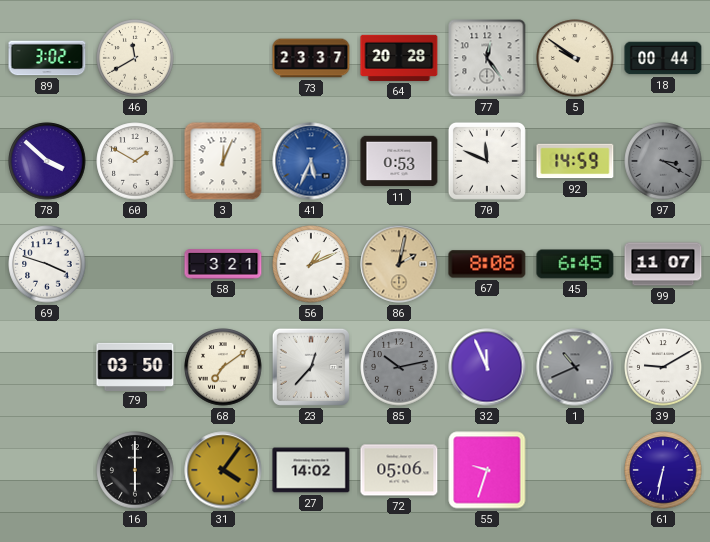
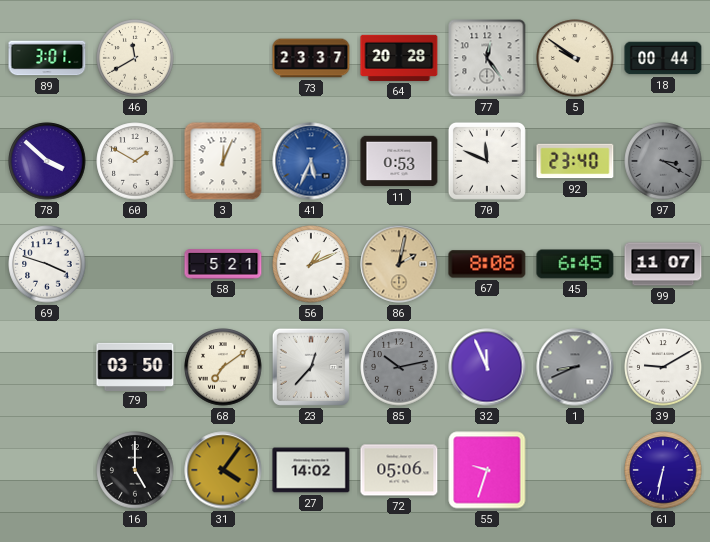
89: 3:02 -> 3:01
92: 14:59 -> 23:40
58: 3:21 -> 5:21
1: 10:41 -> 8:41
16: 6:00 -> 5:00
